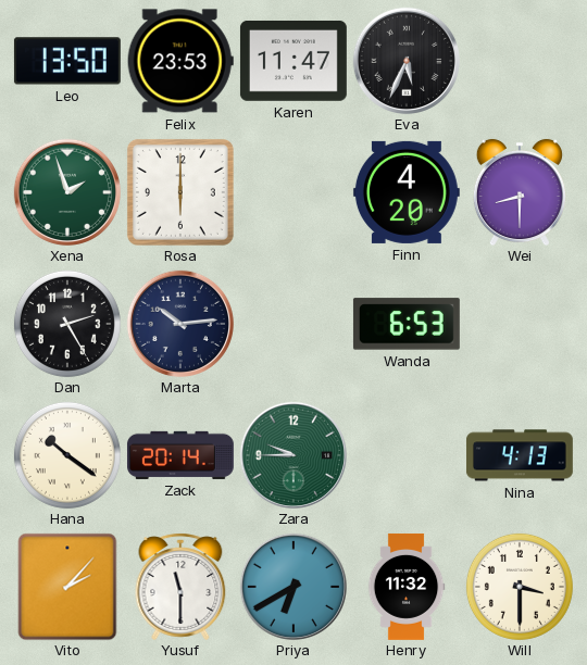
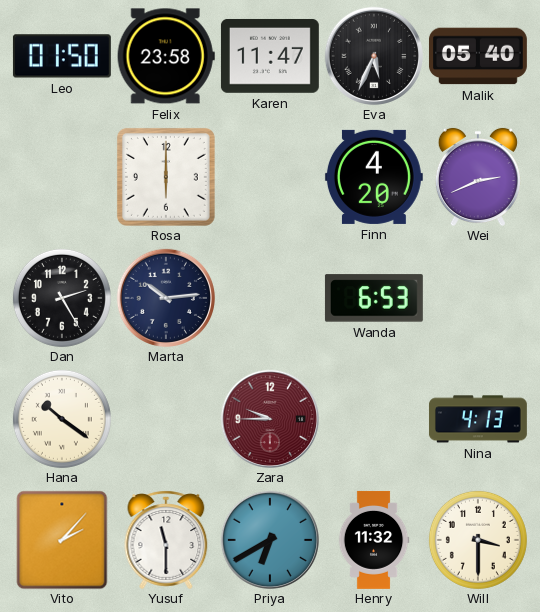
Leo: 13:50 -> 01:50
Felix: 23:53 -> 23:58
Malik: none -> 05:40
Xena: 1:57 -> none
Wei: 8:30 -> 2:41
Zack: 20:14 -> none
Zara dial: green -> burgundy
